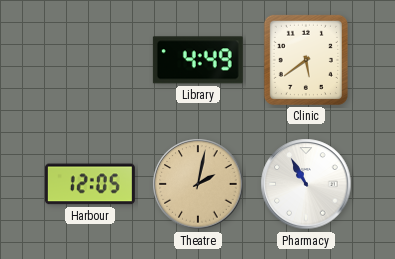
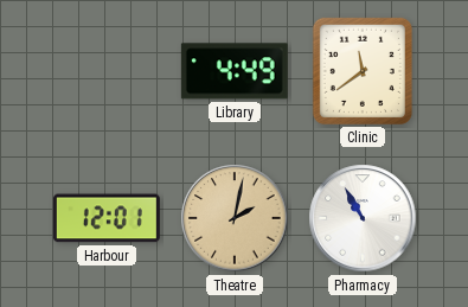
Clinic: 5:39 -> 11:39
Harbour: 12:05 -> 12:01
